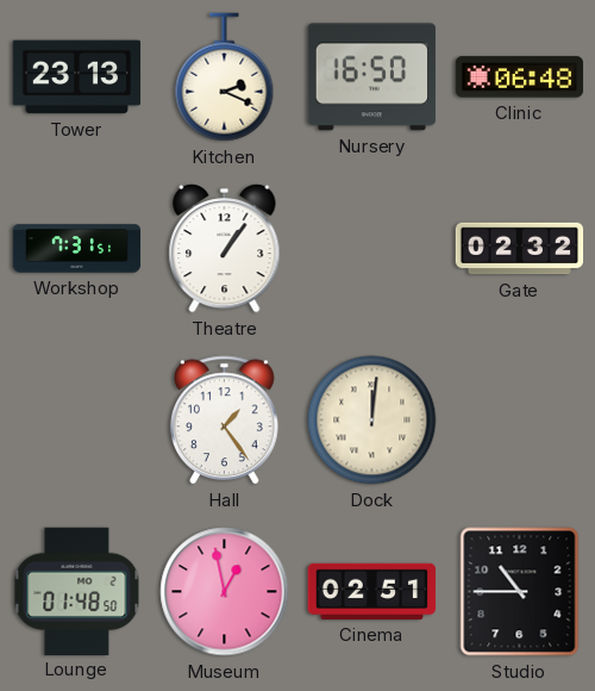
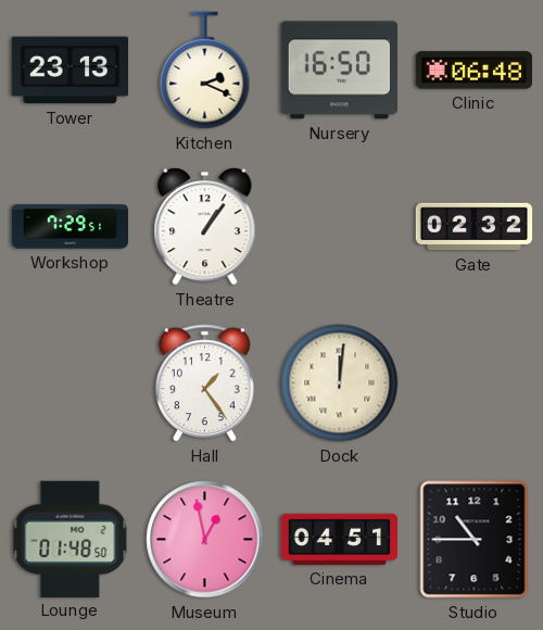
Workshop: 7:31 -> 7:29
Cinema: 02:51 -> 04:51
